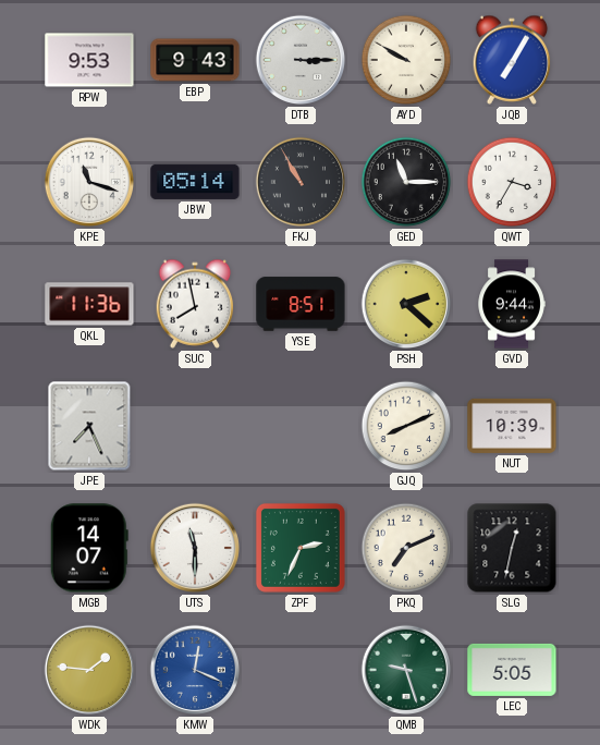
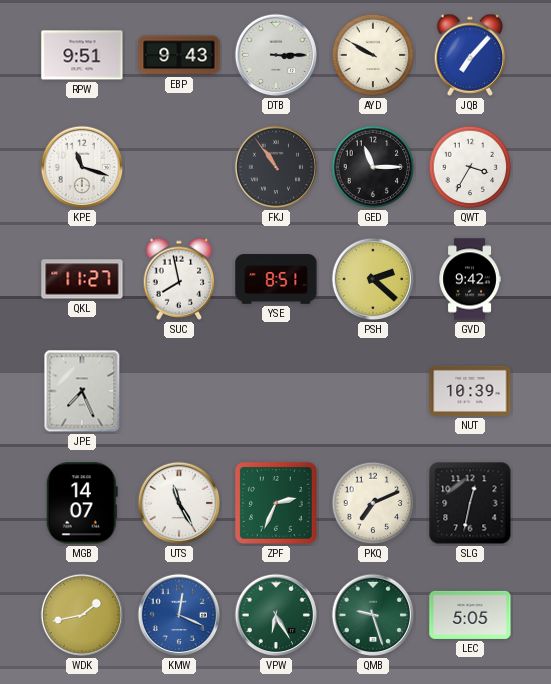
RPW: 9:53 -> 9:51
JQB: 7:05 -> 7:07
JBW: 05:14 -> none
FKJ: 10:55 -> 10:54
QKL: 11:36 -> 11:27
GVD: 9:44 -> 9:42
GJQ: 8:11 -> none
UTS: 11:30 -> 11:25
WDK: 1:46 -> 1:43
VPW: none -> 6:25
